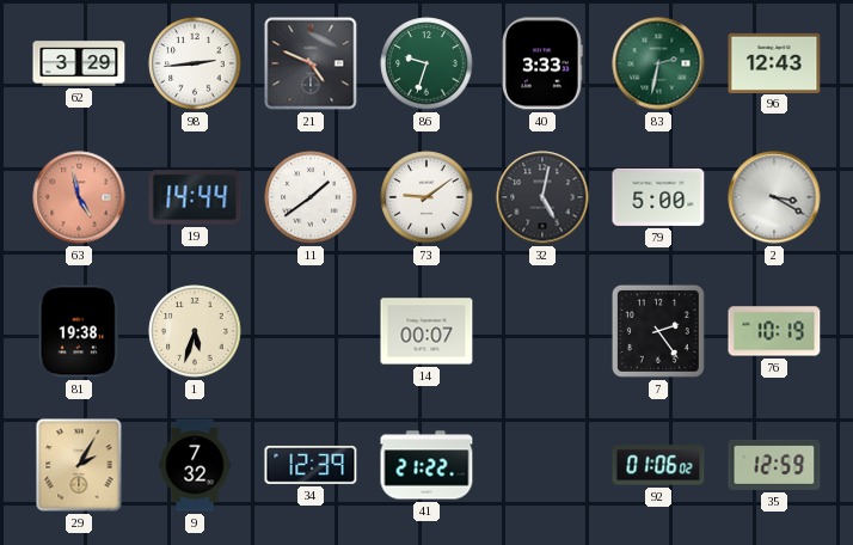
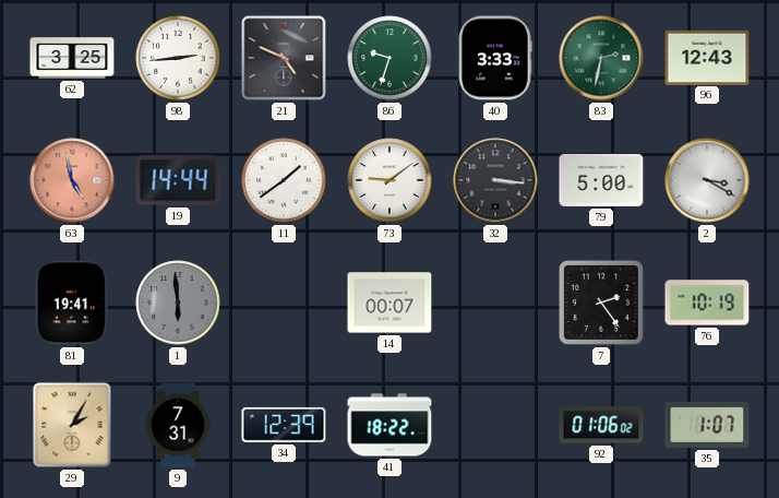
62: 3:29 -> 3:25
32: 5:02 -> 3:16
81: 19:38 -> 19:41
1: 5:33 -> 5:59
1 dial: cream -> grey
9: 7:32 -> 7:31
41: 21:22 -> 18:22
35: 12:59 -> 1:07
